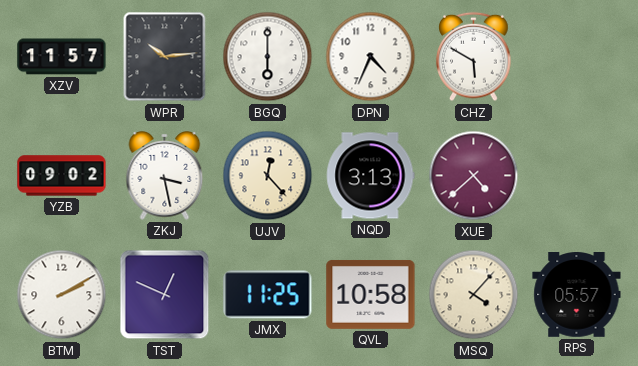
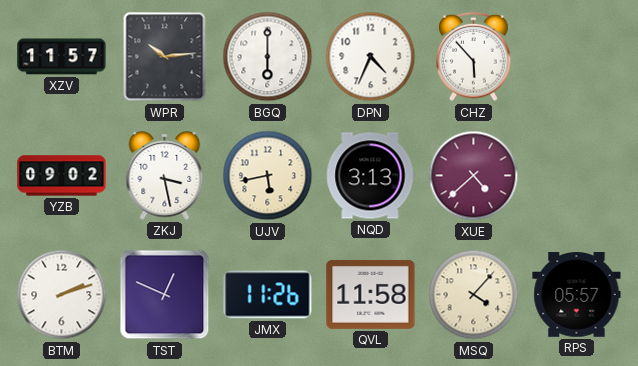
CHZ: 5:50 -> 5:53
UJV: 12:23 -> 5:43
BTM: 2:10 -> 2:12
JMX: 11:25 -> 11:26
QVL: 10:58 -> 11:58
